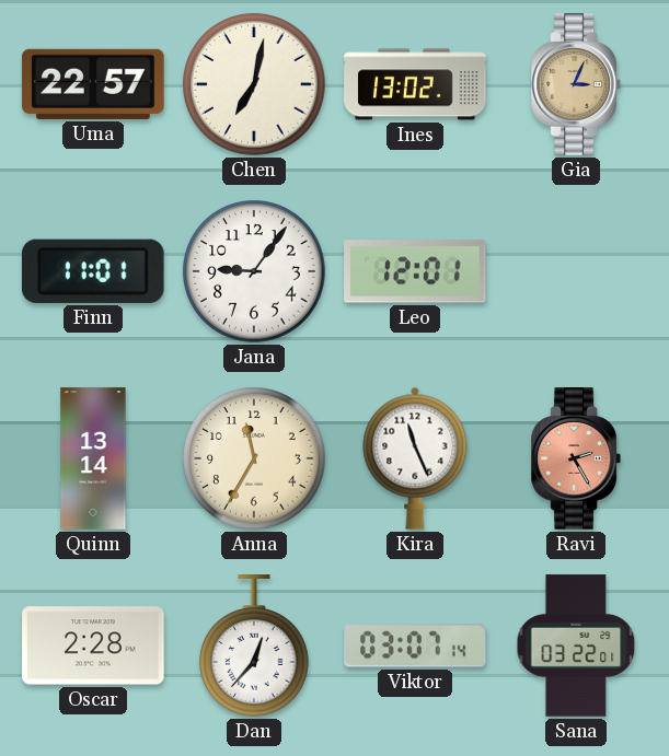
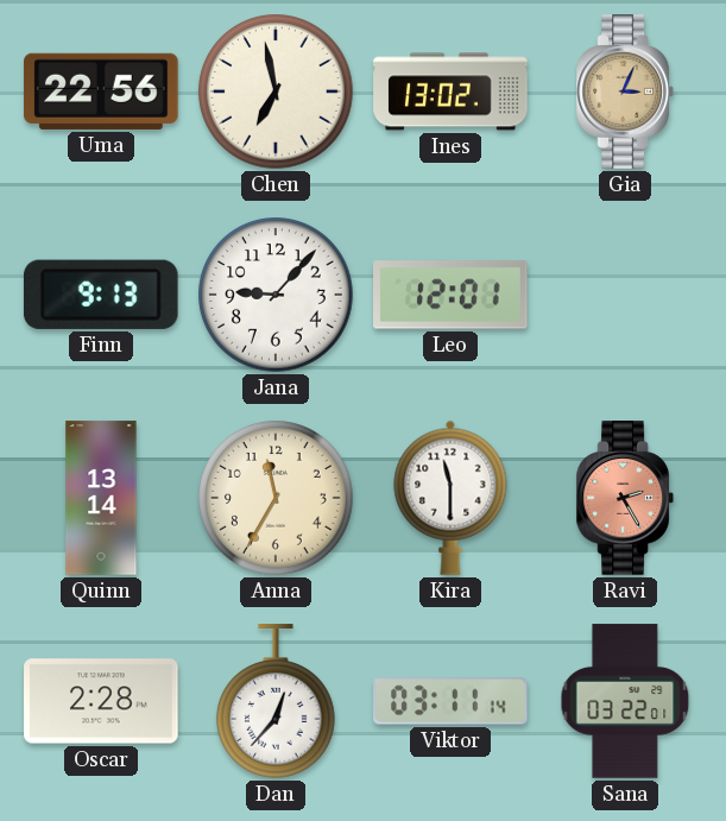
Uma: 22:57 -> 22:56
Chen: 7:02 -> 6:58
Finn: 11:01 -> 9:13
Jana: 9:06 -> 9:07
Kira: 11:26 -> 11:30
Viktor: 03:07 -> 03:11
